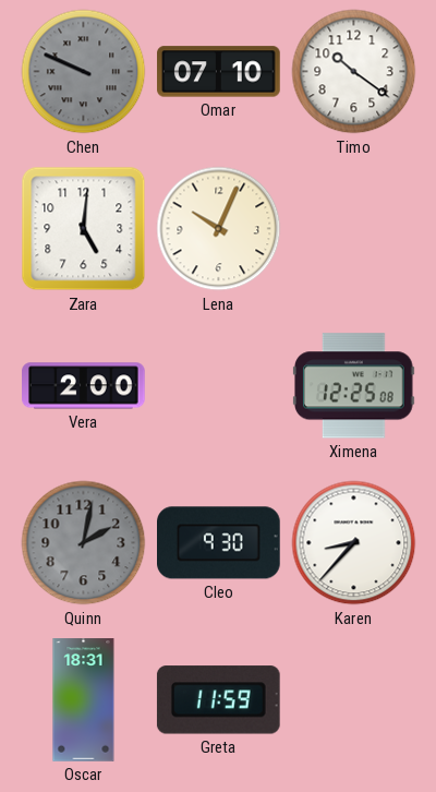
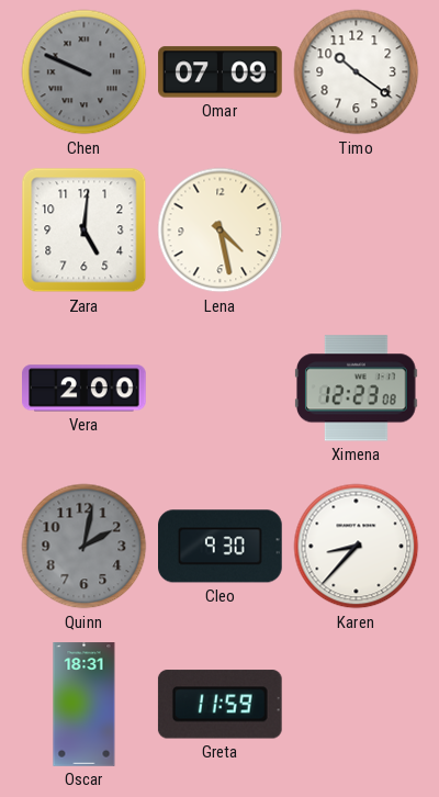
Omar: 07:10 -> 07:09
Lena: 10:04 -> 4:28
Ximena: 12:25 -> 12:23
